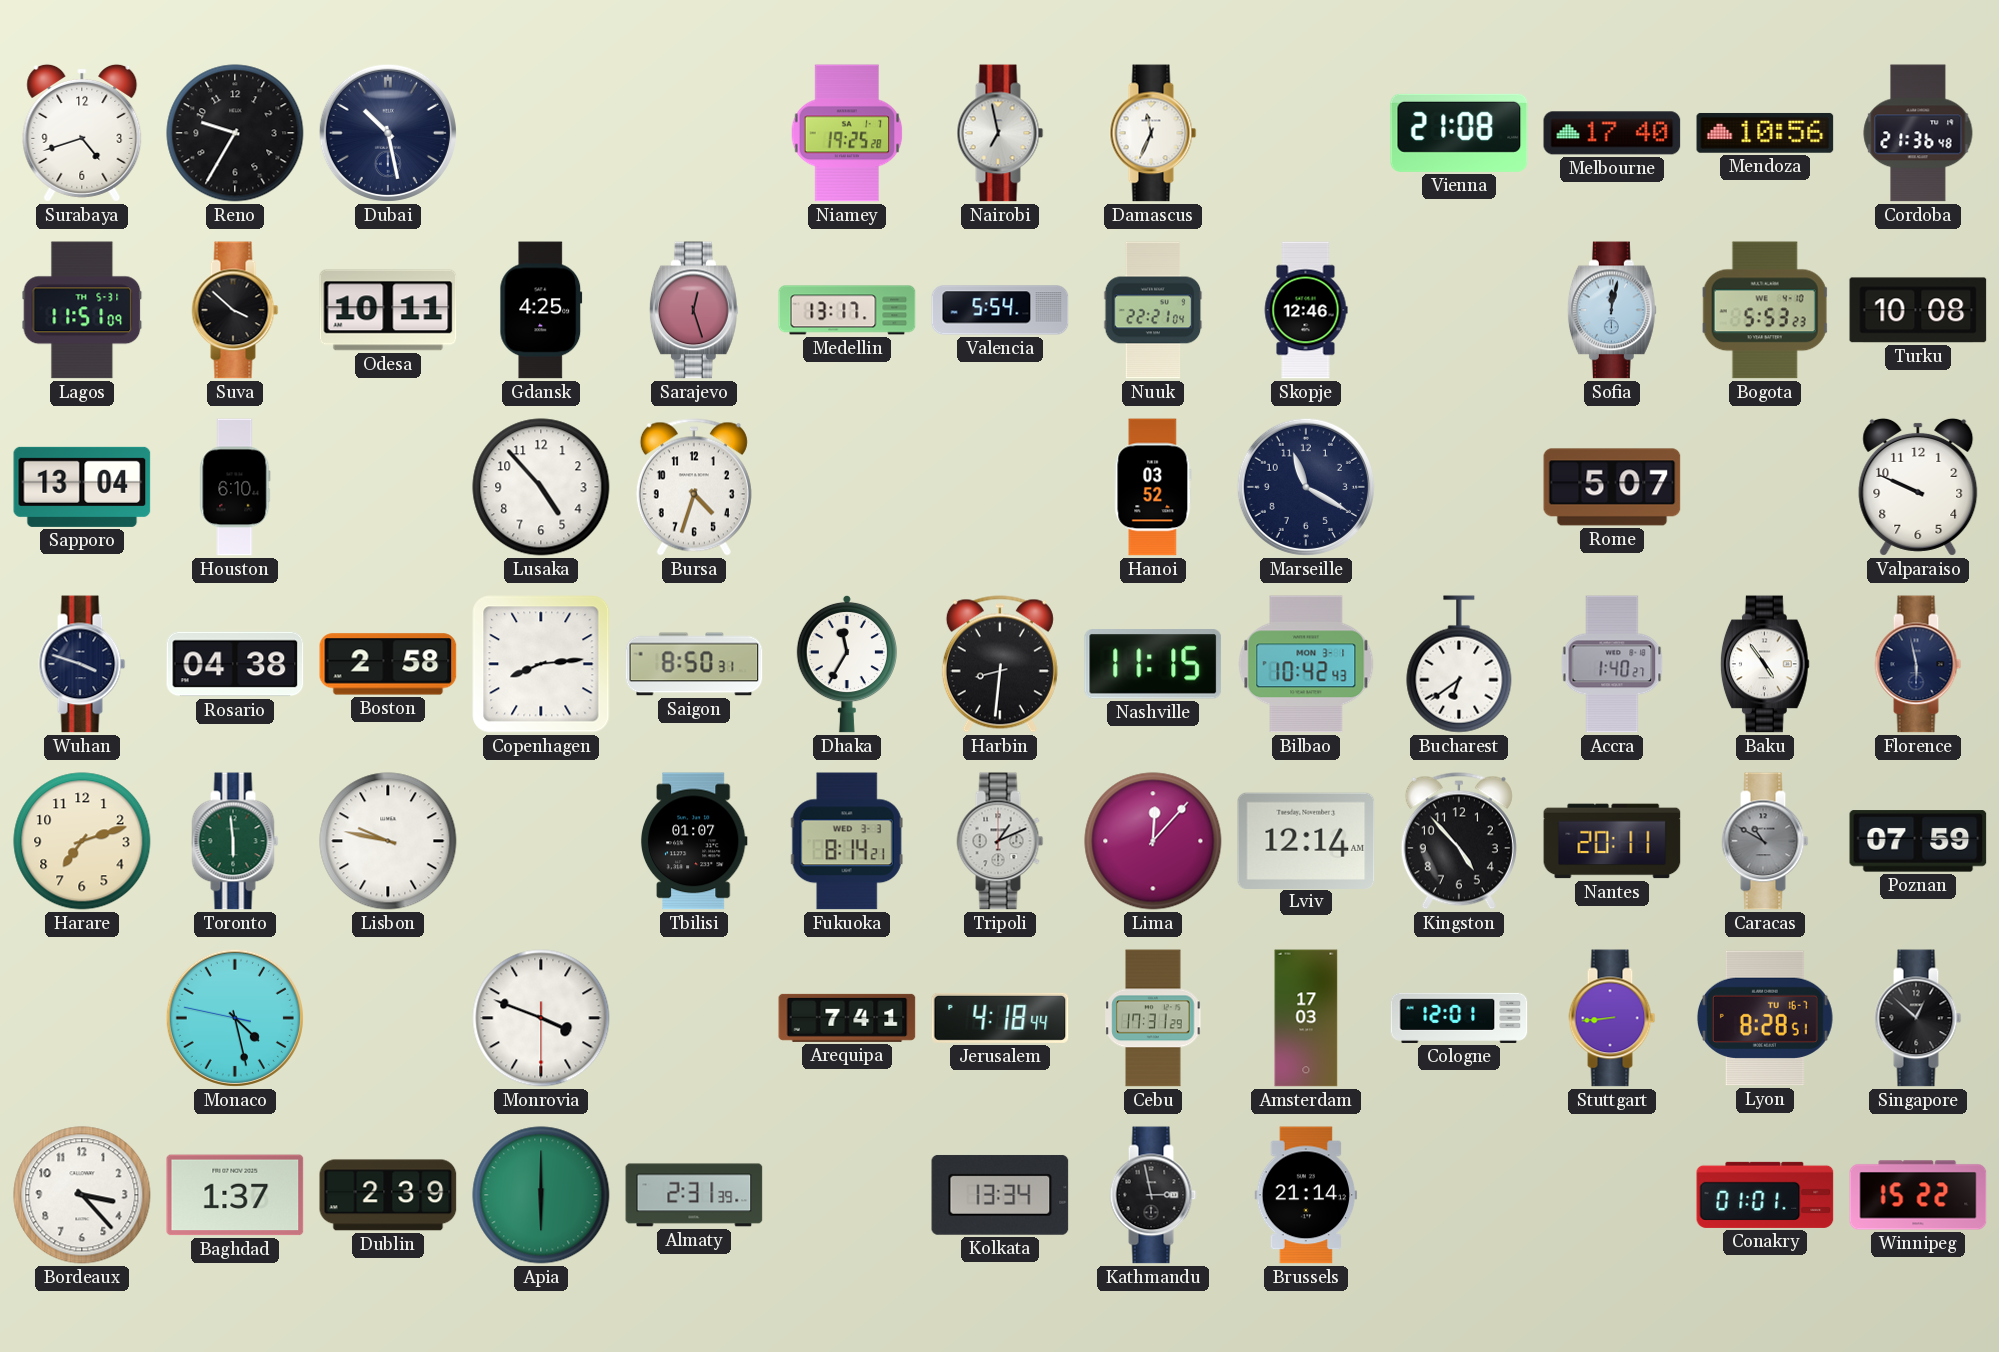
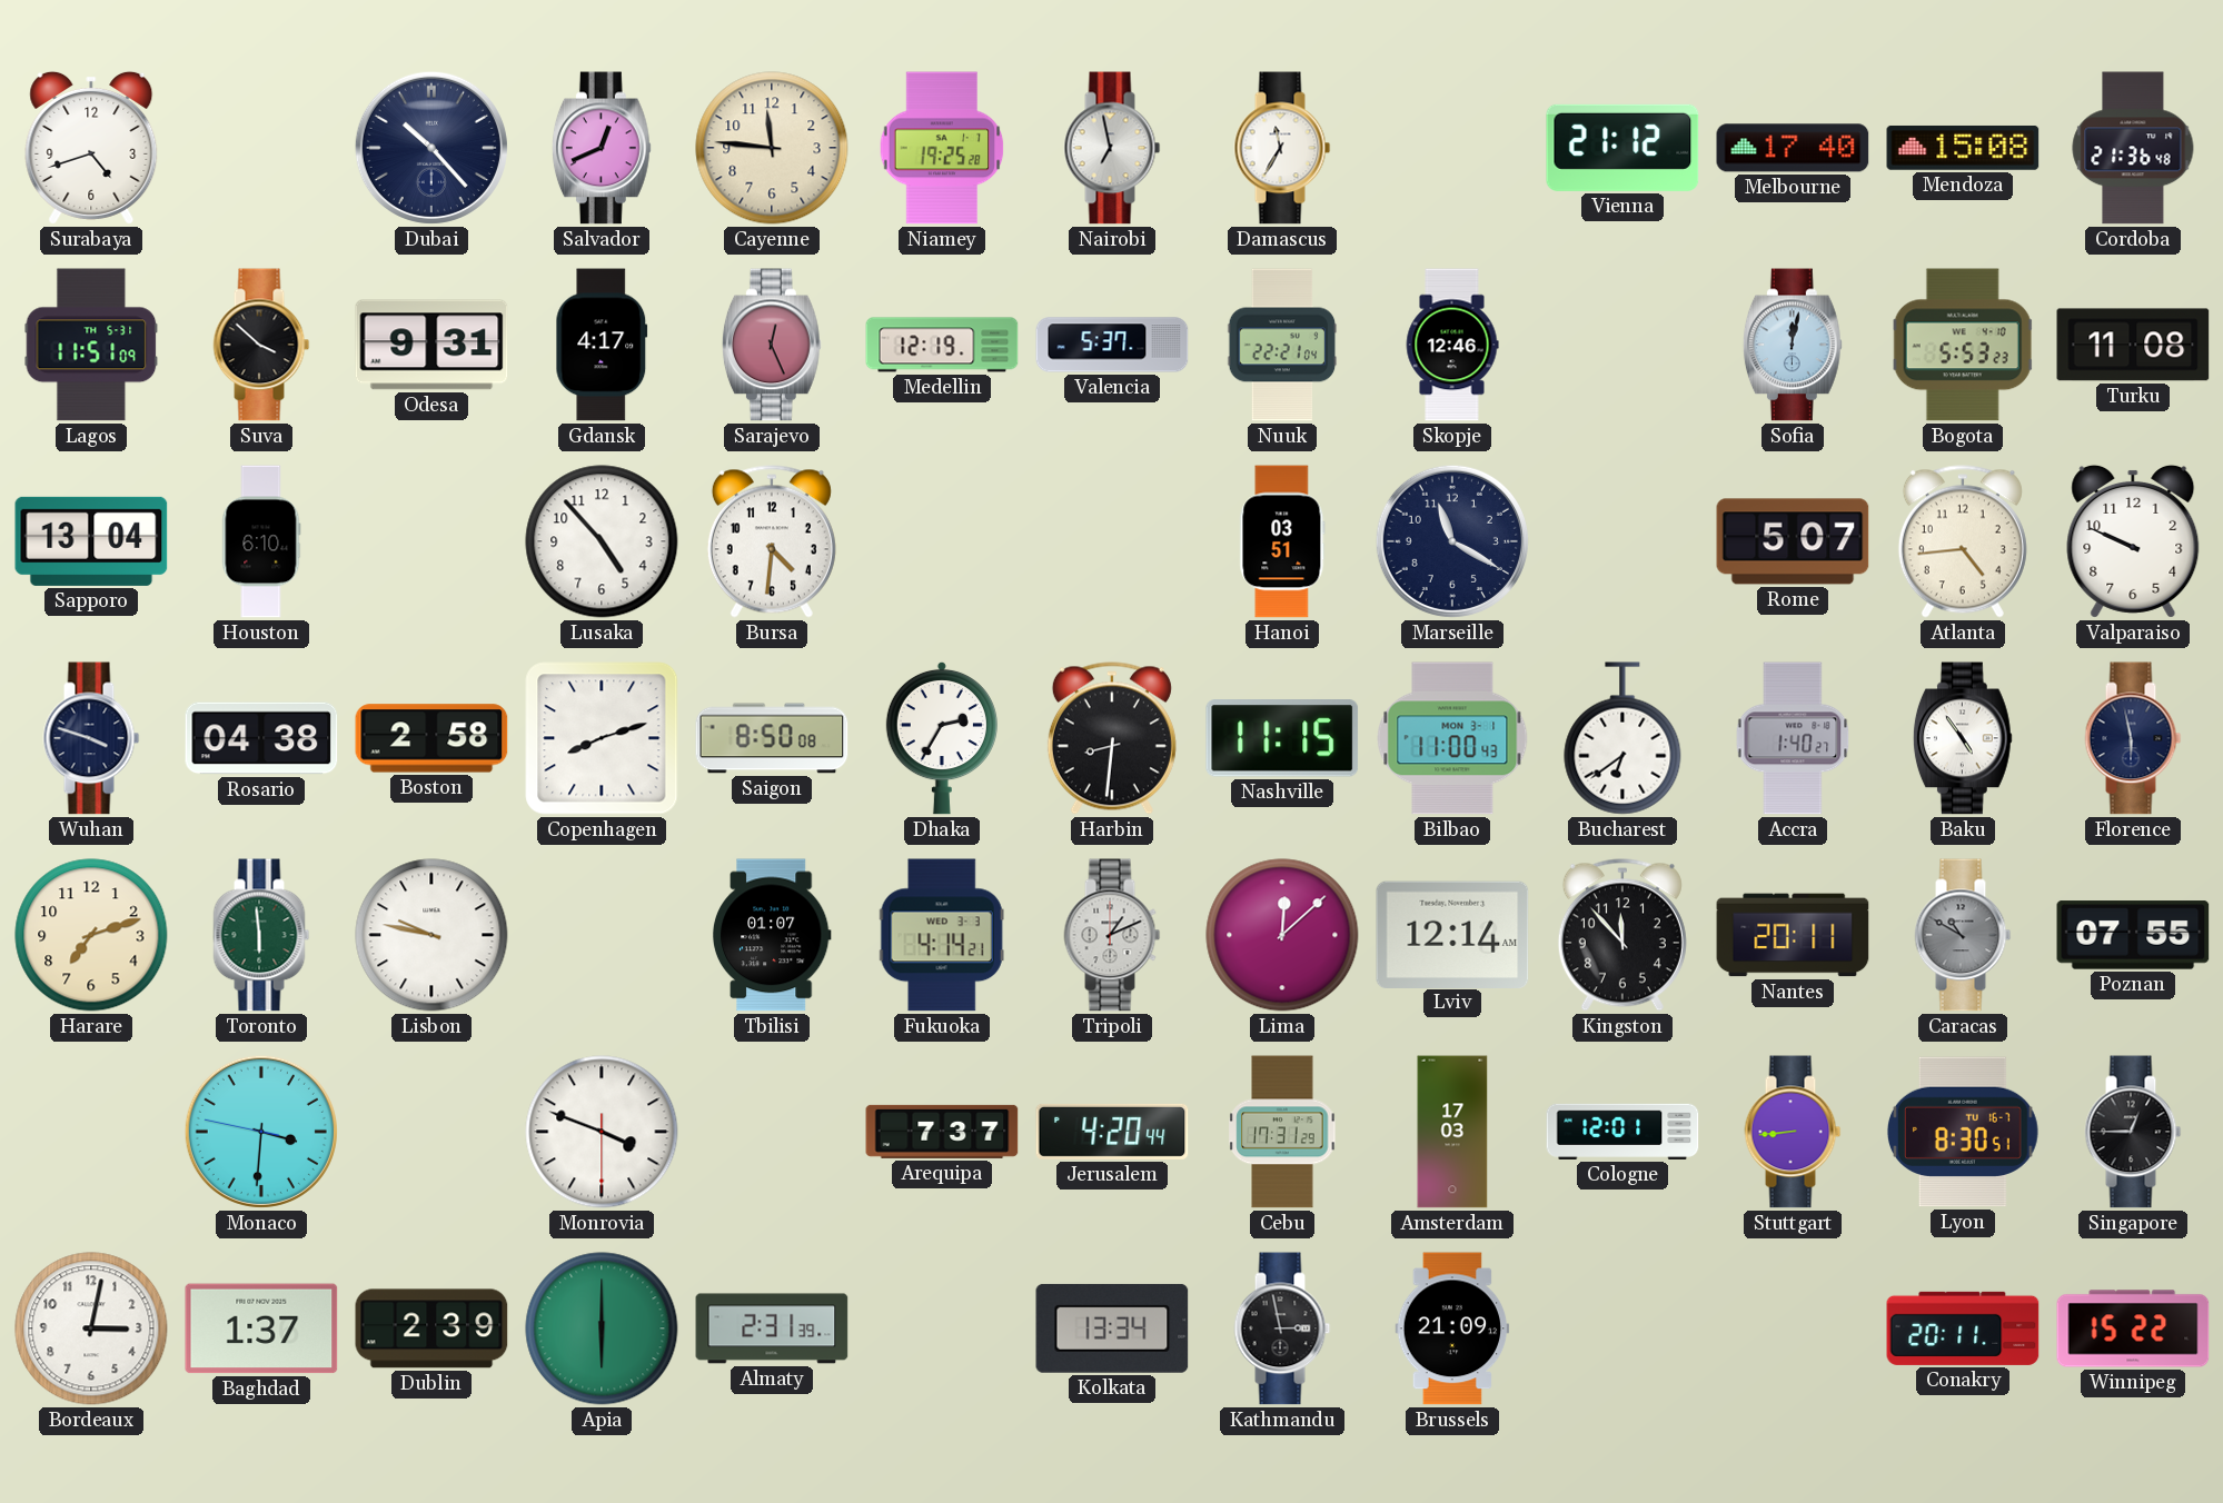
Reno: 9:35 -> none
Dubai: 10:28 -> 10:23
Salvador: none -> 12:41
Cayenne: none -> 11:46
Damascus: 11:34 -> 11:35
Vienna: 21:08 -> 21:12
Mendoza: 10:56 -> 15:08
Odesa: 10:11 -> 9:31
Gdansk: 4:25 -> 4:17
Sarajevo: 12:27 -> 12:26
Medellin: 13:17 -> 12:19
Valencia: 5:54 -> 5:37
Turku: 10:08 -> 11:08
Bursa: 4:33 -> 4:31
Hanoi: 03:52 -> 03:51
Atlanta: none -> 4:44
Copenhagen: 8:14 -> 8:12
Saigon: 8:50:31 -> 8:50:08
Dhaka: 11:35 -> 2:35
Bilbao: 10:42 -> 11:00
Fukuoka: 8:14 -> 4:14
Lima: 12:07 -> 12:08
Kingston: 4:53 -> 11:53
Poznan: 07:59 -> 07:55
Monaco: 4:27 -> 3:30
Arequipa: 7:41 -> 7:37
Jerusalem: 4:18 -> 4:20
Lyon: 8:28 -> 8:30
Singapore: 12:52 -> 12:45
Bordeaux: 3:23 -> 3:02
Brussels: 21:14 -> 21:09
Conakry: 01:01 -> 20:11
